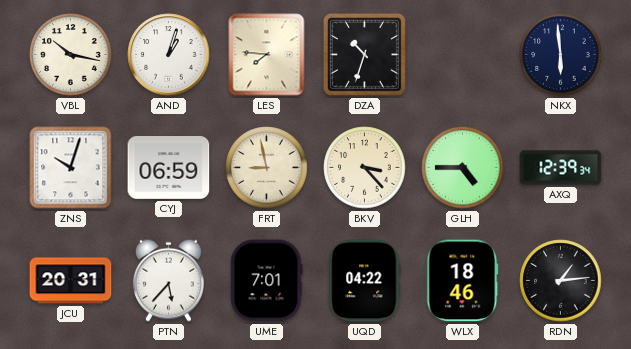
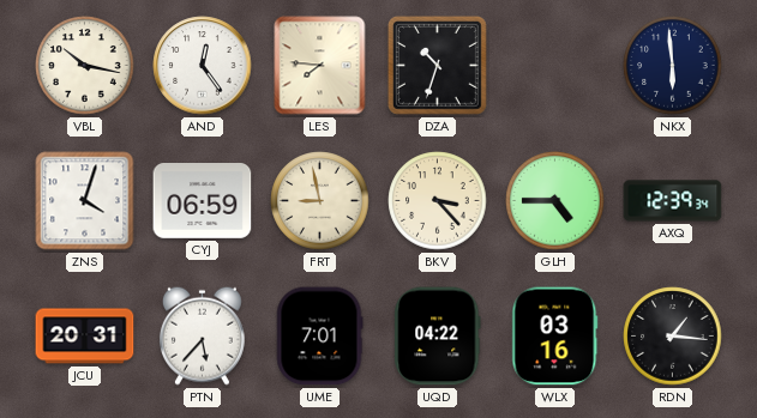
AND: 1:03 -> 12:24
ZNS: 10:03 -> 4:03
WLX: 18:46 -> 03:16
RDN: 1:14 -> 1:16
